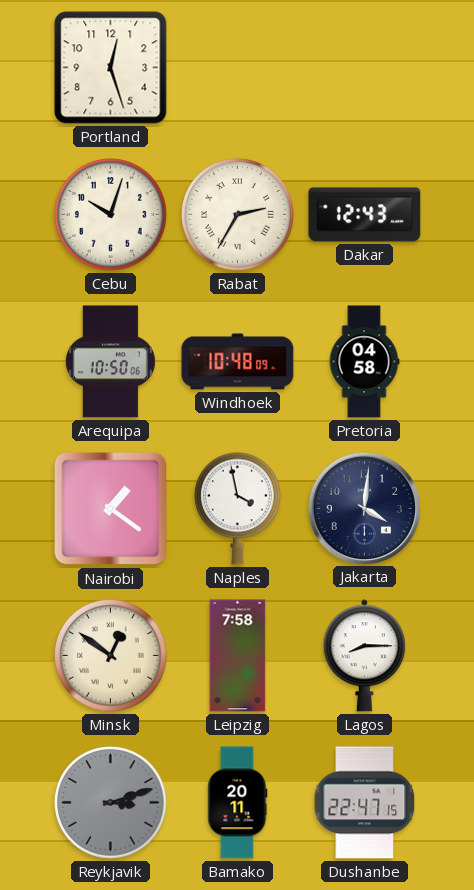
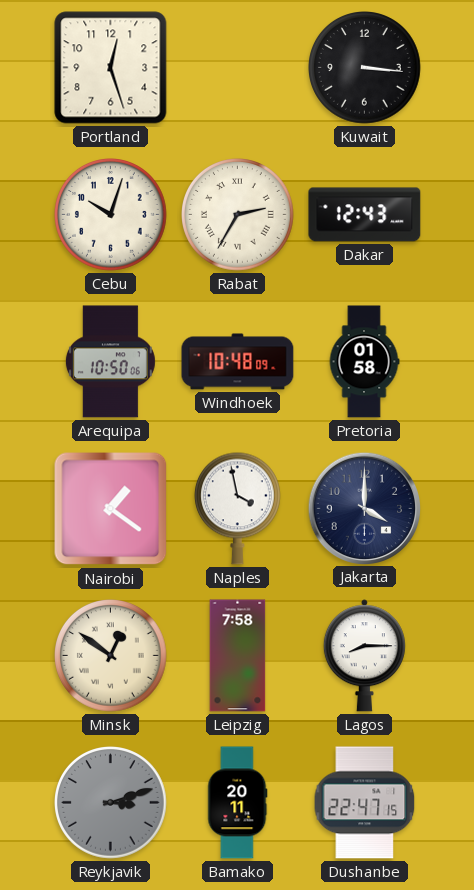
Kuwait: none -> 3:16
Pretoria: 04:58 -> 01:58
Jakarta: 4:01 -> 4:00
